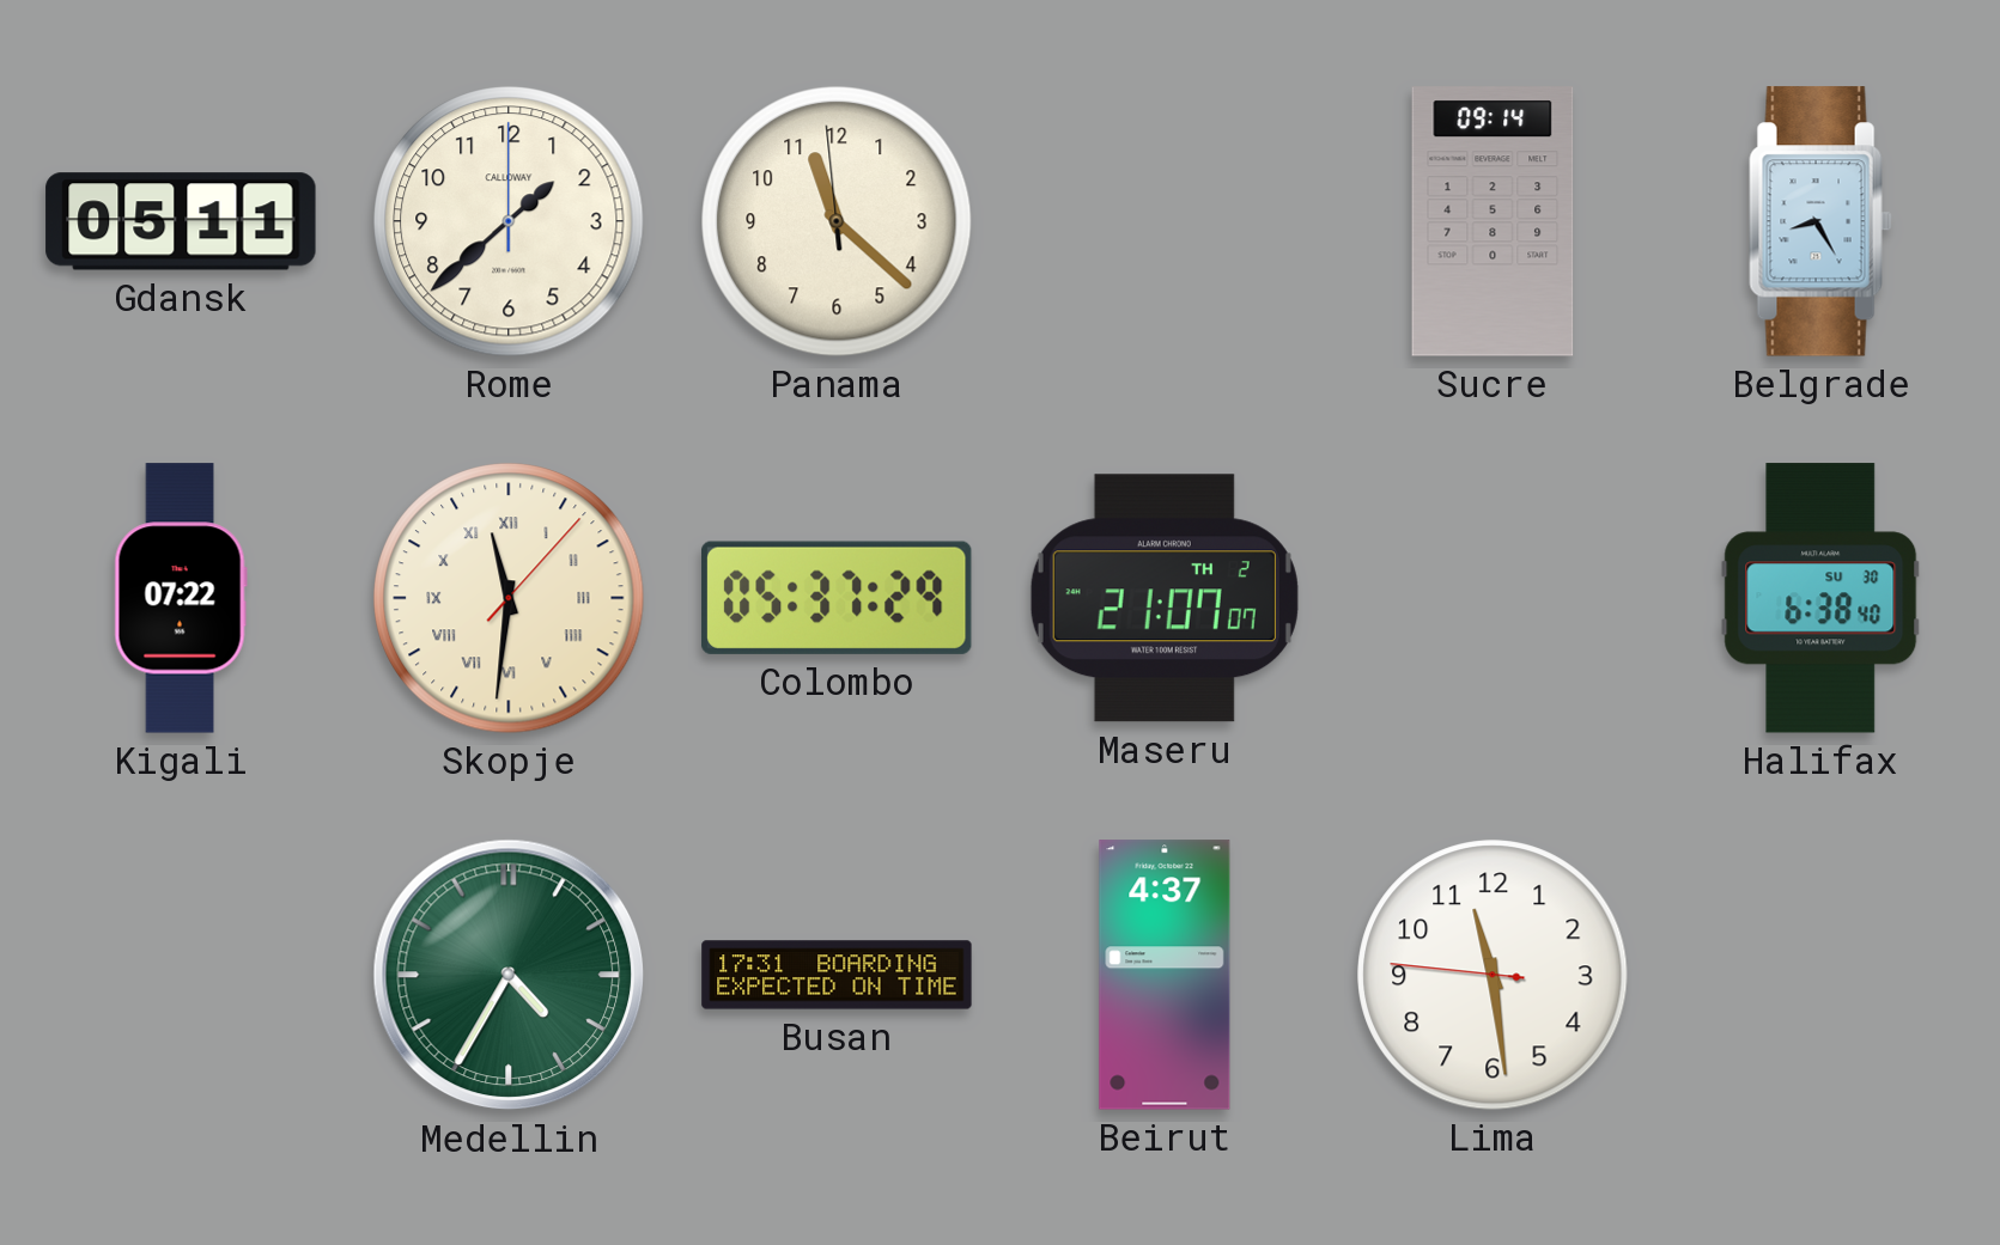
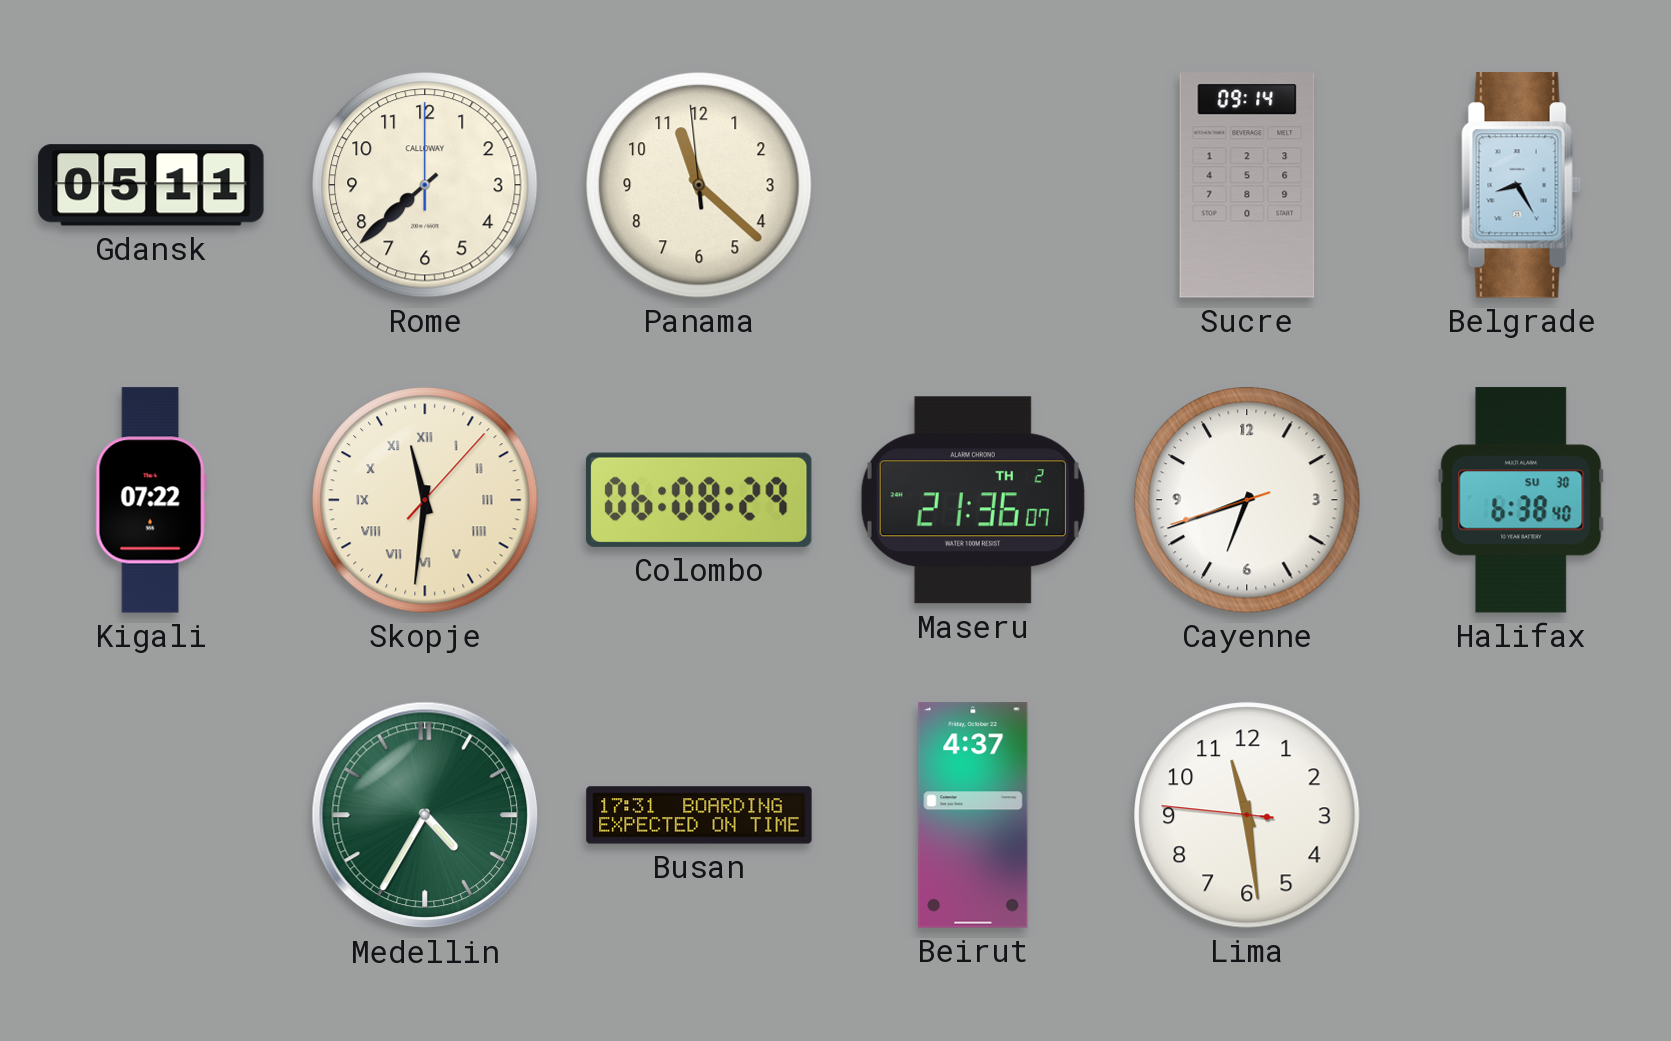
Rome: 1:38 -> 7:38
Colombo: 05:37 -> 06:08
Maseru: 21:07 -> 21:36
Cayenne: none -> 6:41
